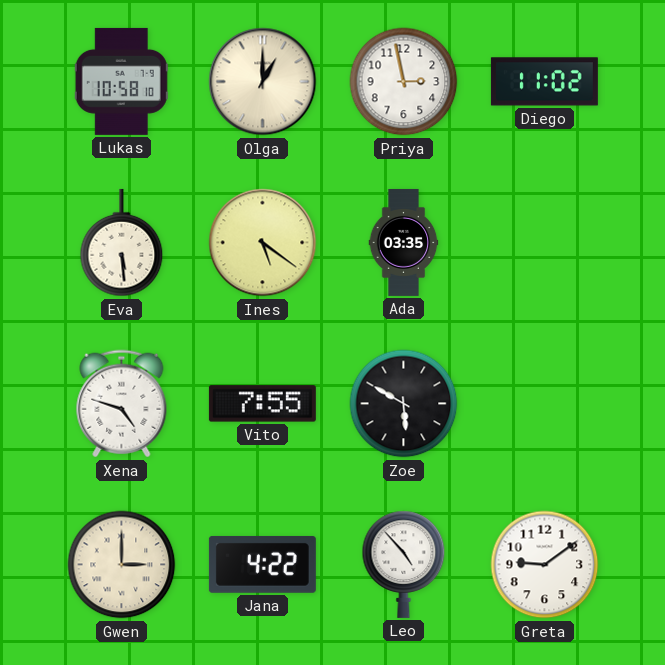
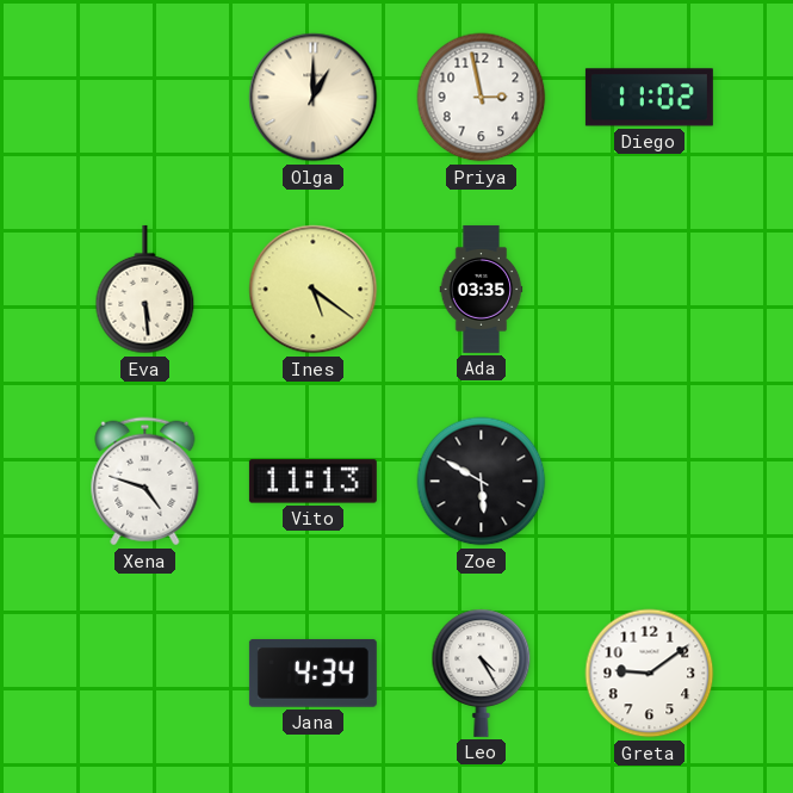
Lukas: 10:58 -> none
Vito: 7:55 -> 11:13
Gwen: 3:00 -> none
Jana: 4:22 -> 4:34
Leo: 4:53 -> 4:25
